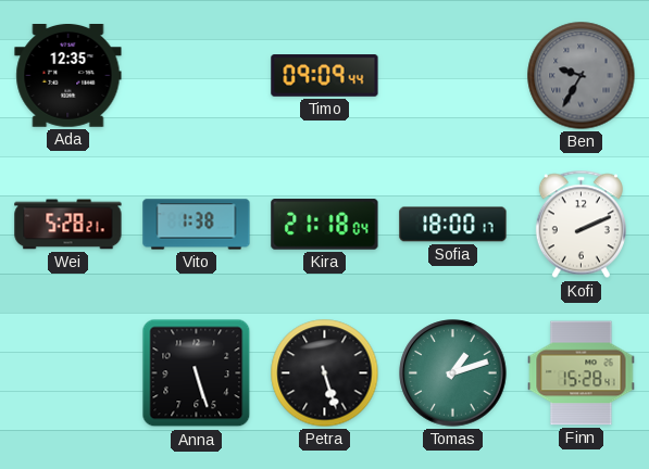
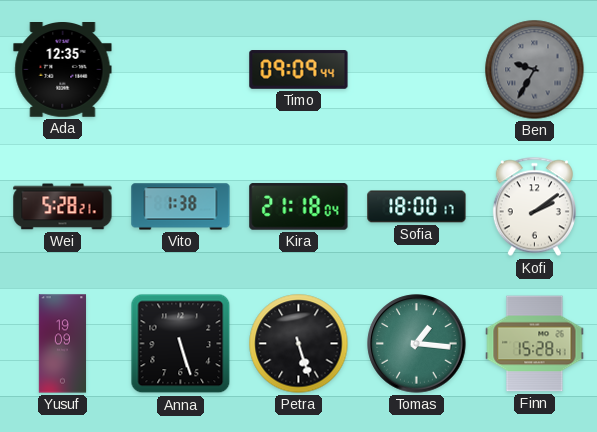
Kofi: 2:11 -> 2:09
Yusuf: none -> 19:09
Tomas: 1:12 -> 1:16
